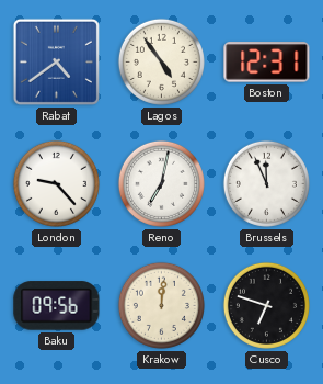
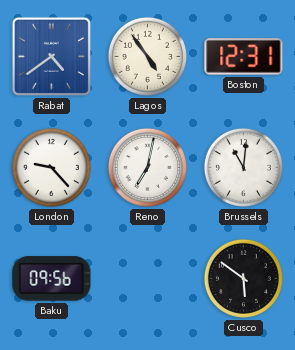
Brussels: 11:56 -> 11:01
Krakow: 12:01 -> none
Cusco: 6:48 -> 5:51
